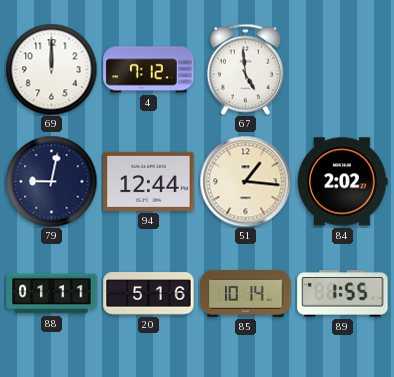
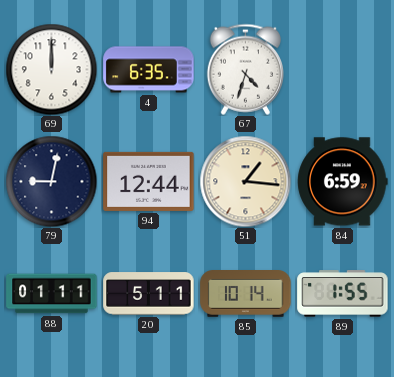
4: 7:12 -> 6:35
67: 4:59 -> 4:33
84: 2:02 -> 6:59
20: 5:16 -> 5:11
